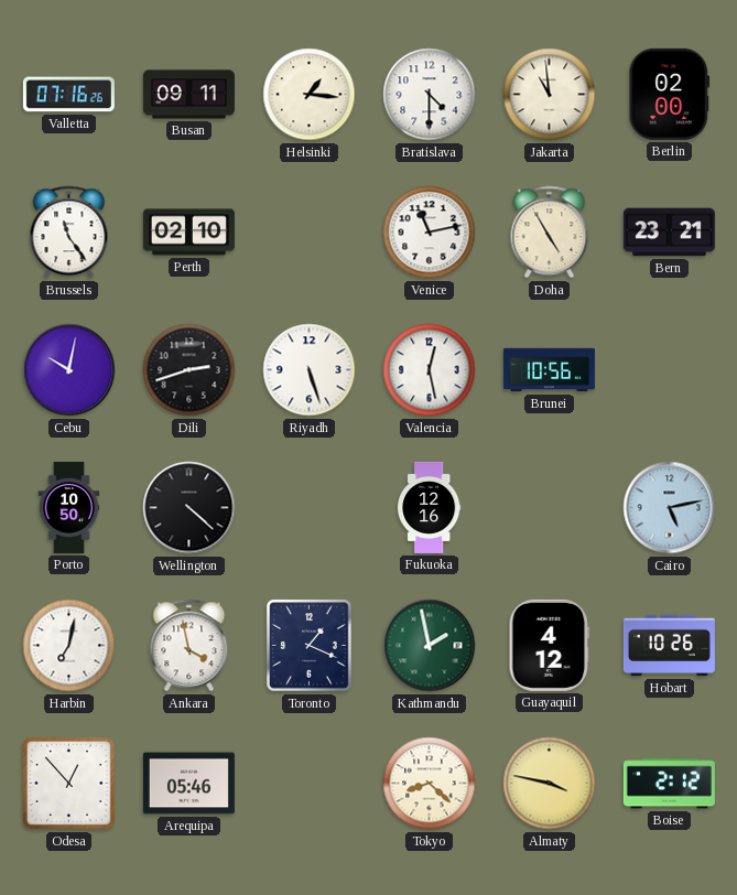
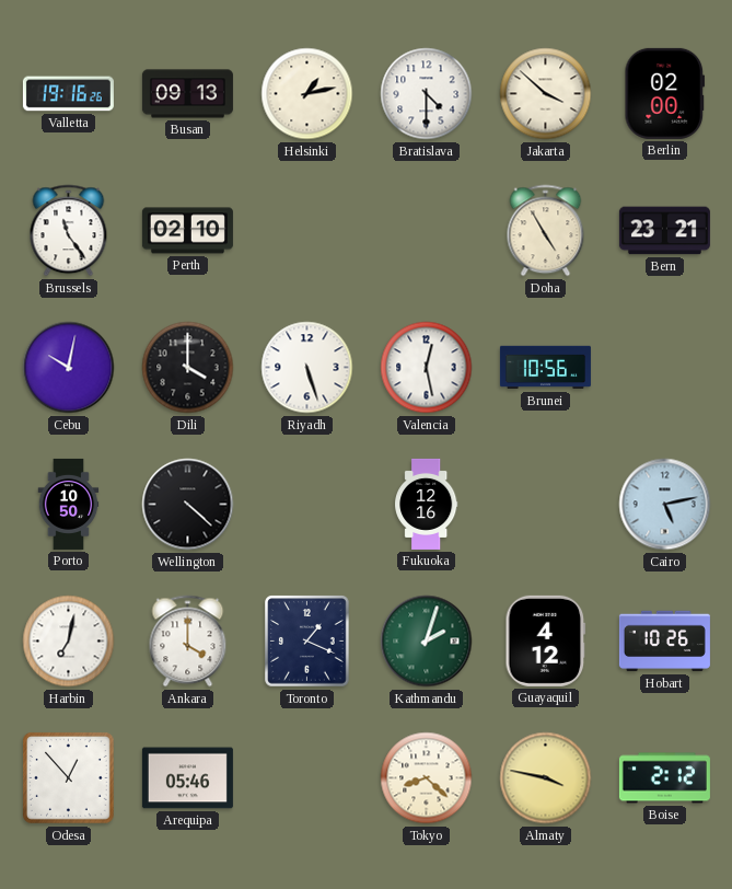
Valletta: 07:16 -> 19:16
Busan: 09:11 -> 09:13
Helsinki: 1:16 -> 1:13
Jakarta: 10:59 -> 3:52
Venice: 11:13 -> none
Dili: 2:42 -> 4:00
Ankara: 3:58 -> 4:00
Kathmandu: 1:58 -> 2:03
